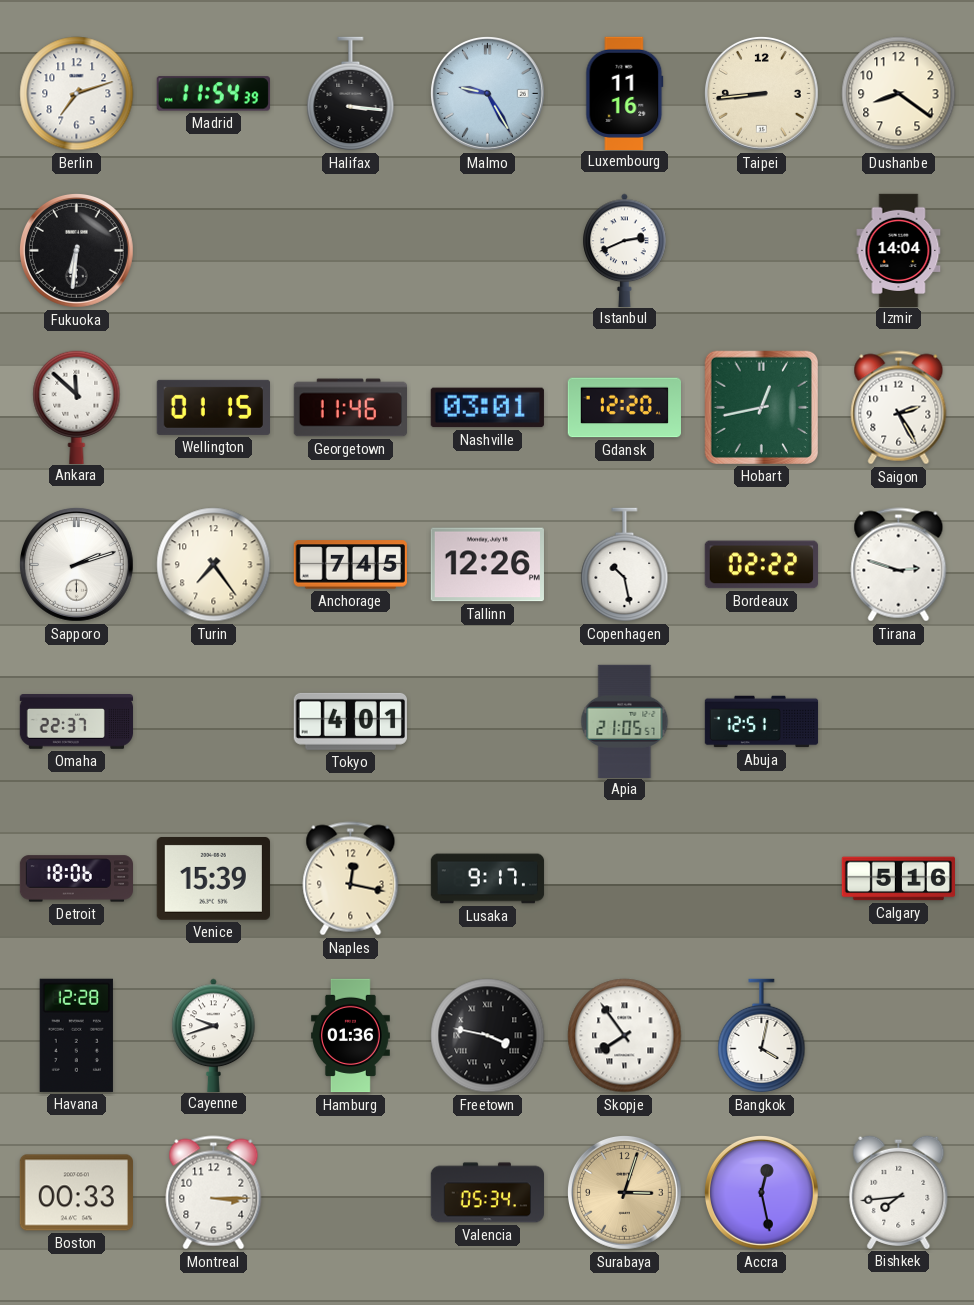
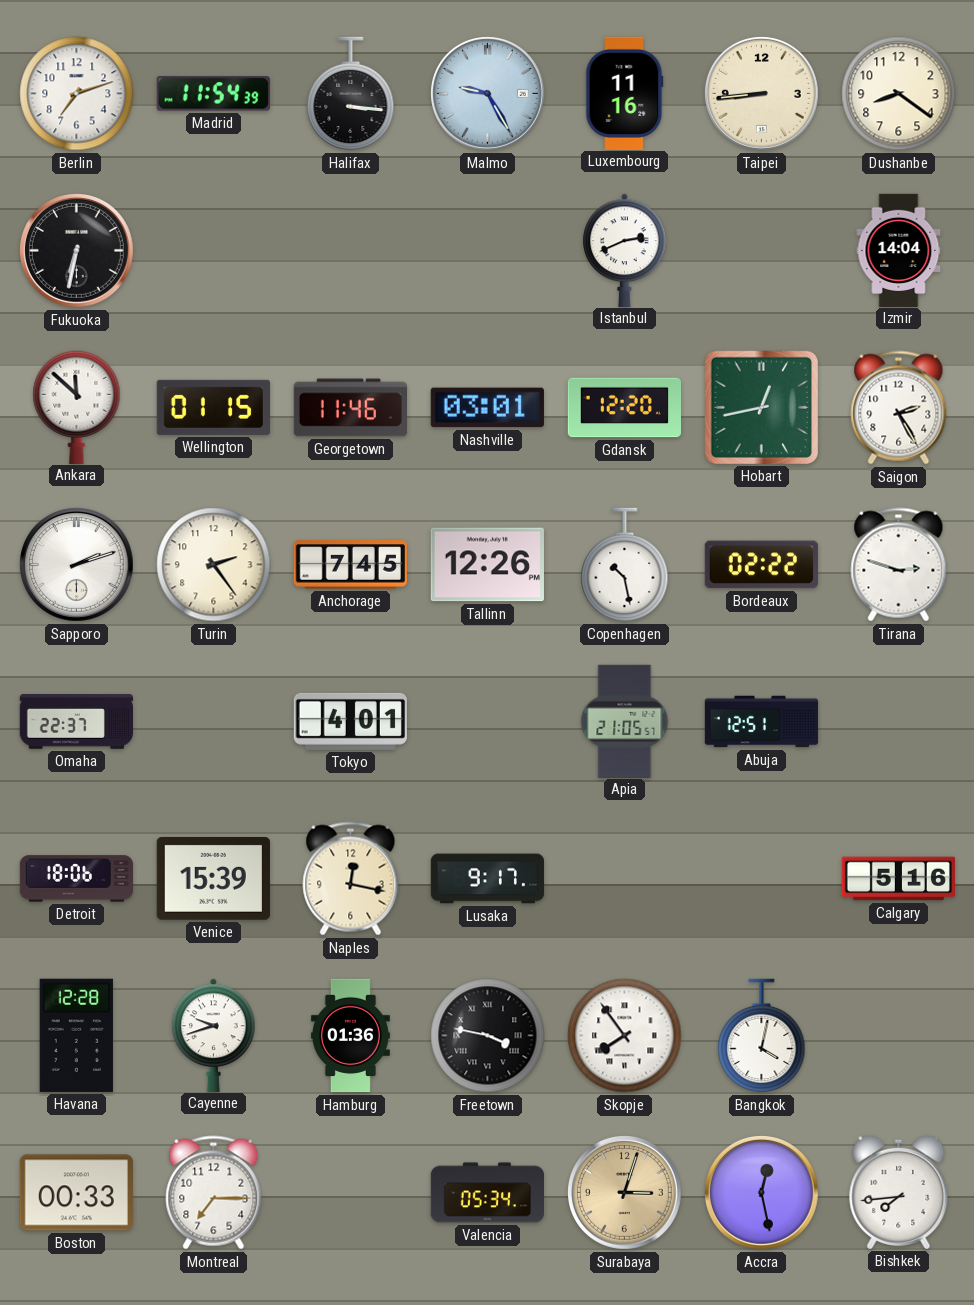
Fukuoka: 6:31 -> 6:32
Turin: 7:24 -> 2:24
Montreal: 3:15 -> 7:15
